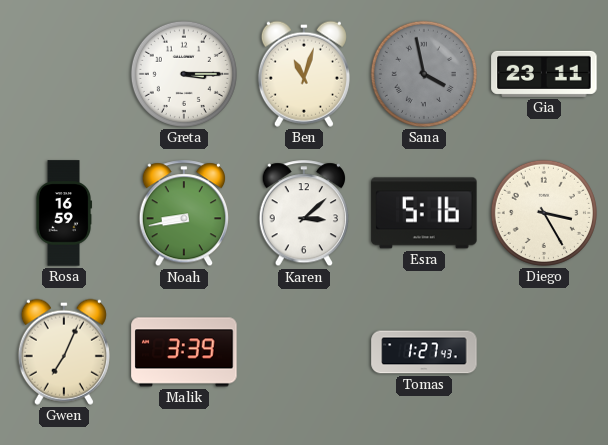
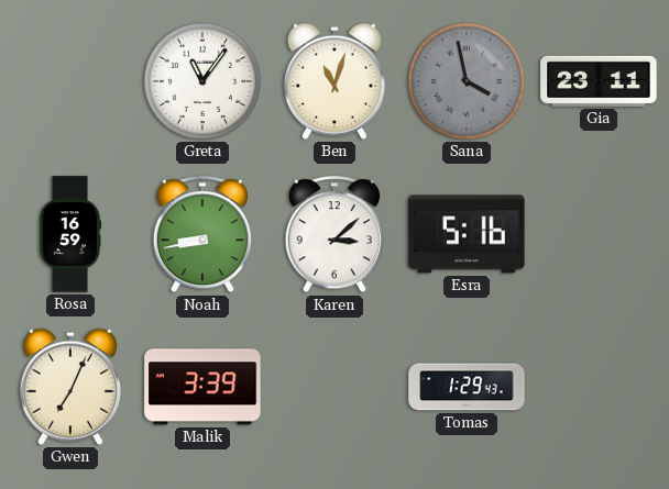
Greta: 3:15 -> 11:06
Diego: 3:25 -> none
Tomas: 1:27 -> 1:29
